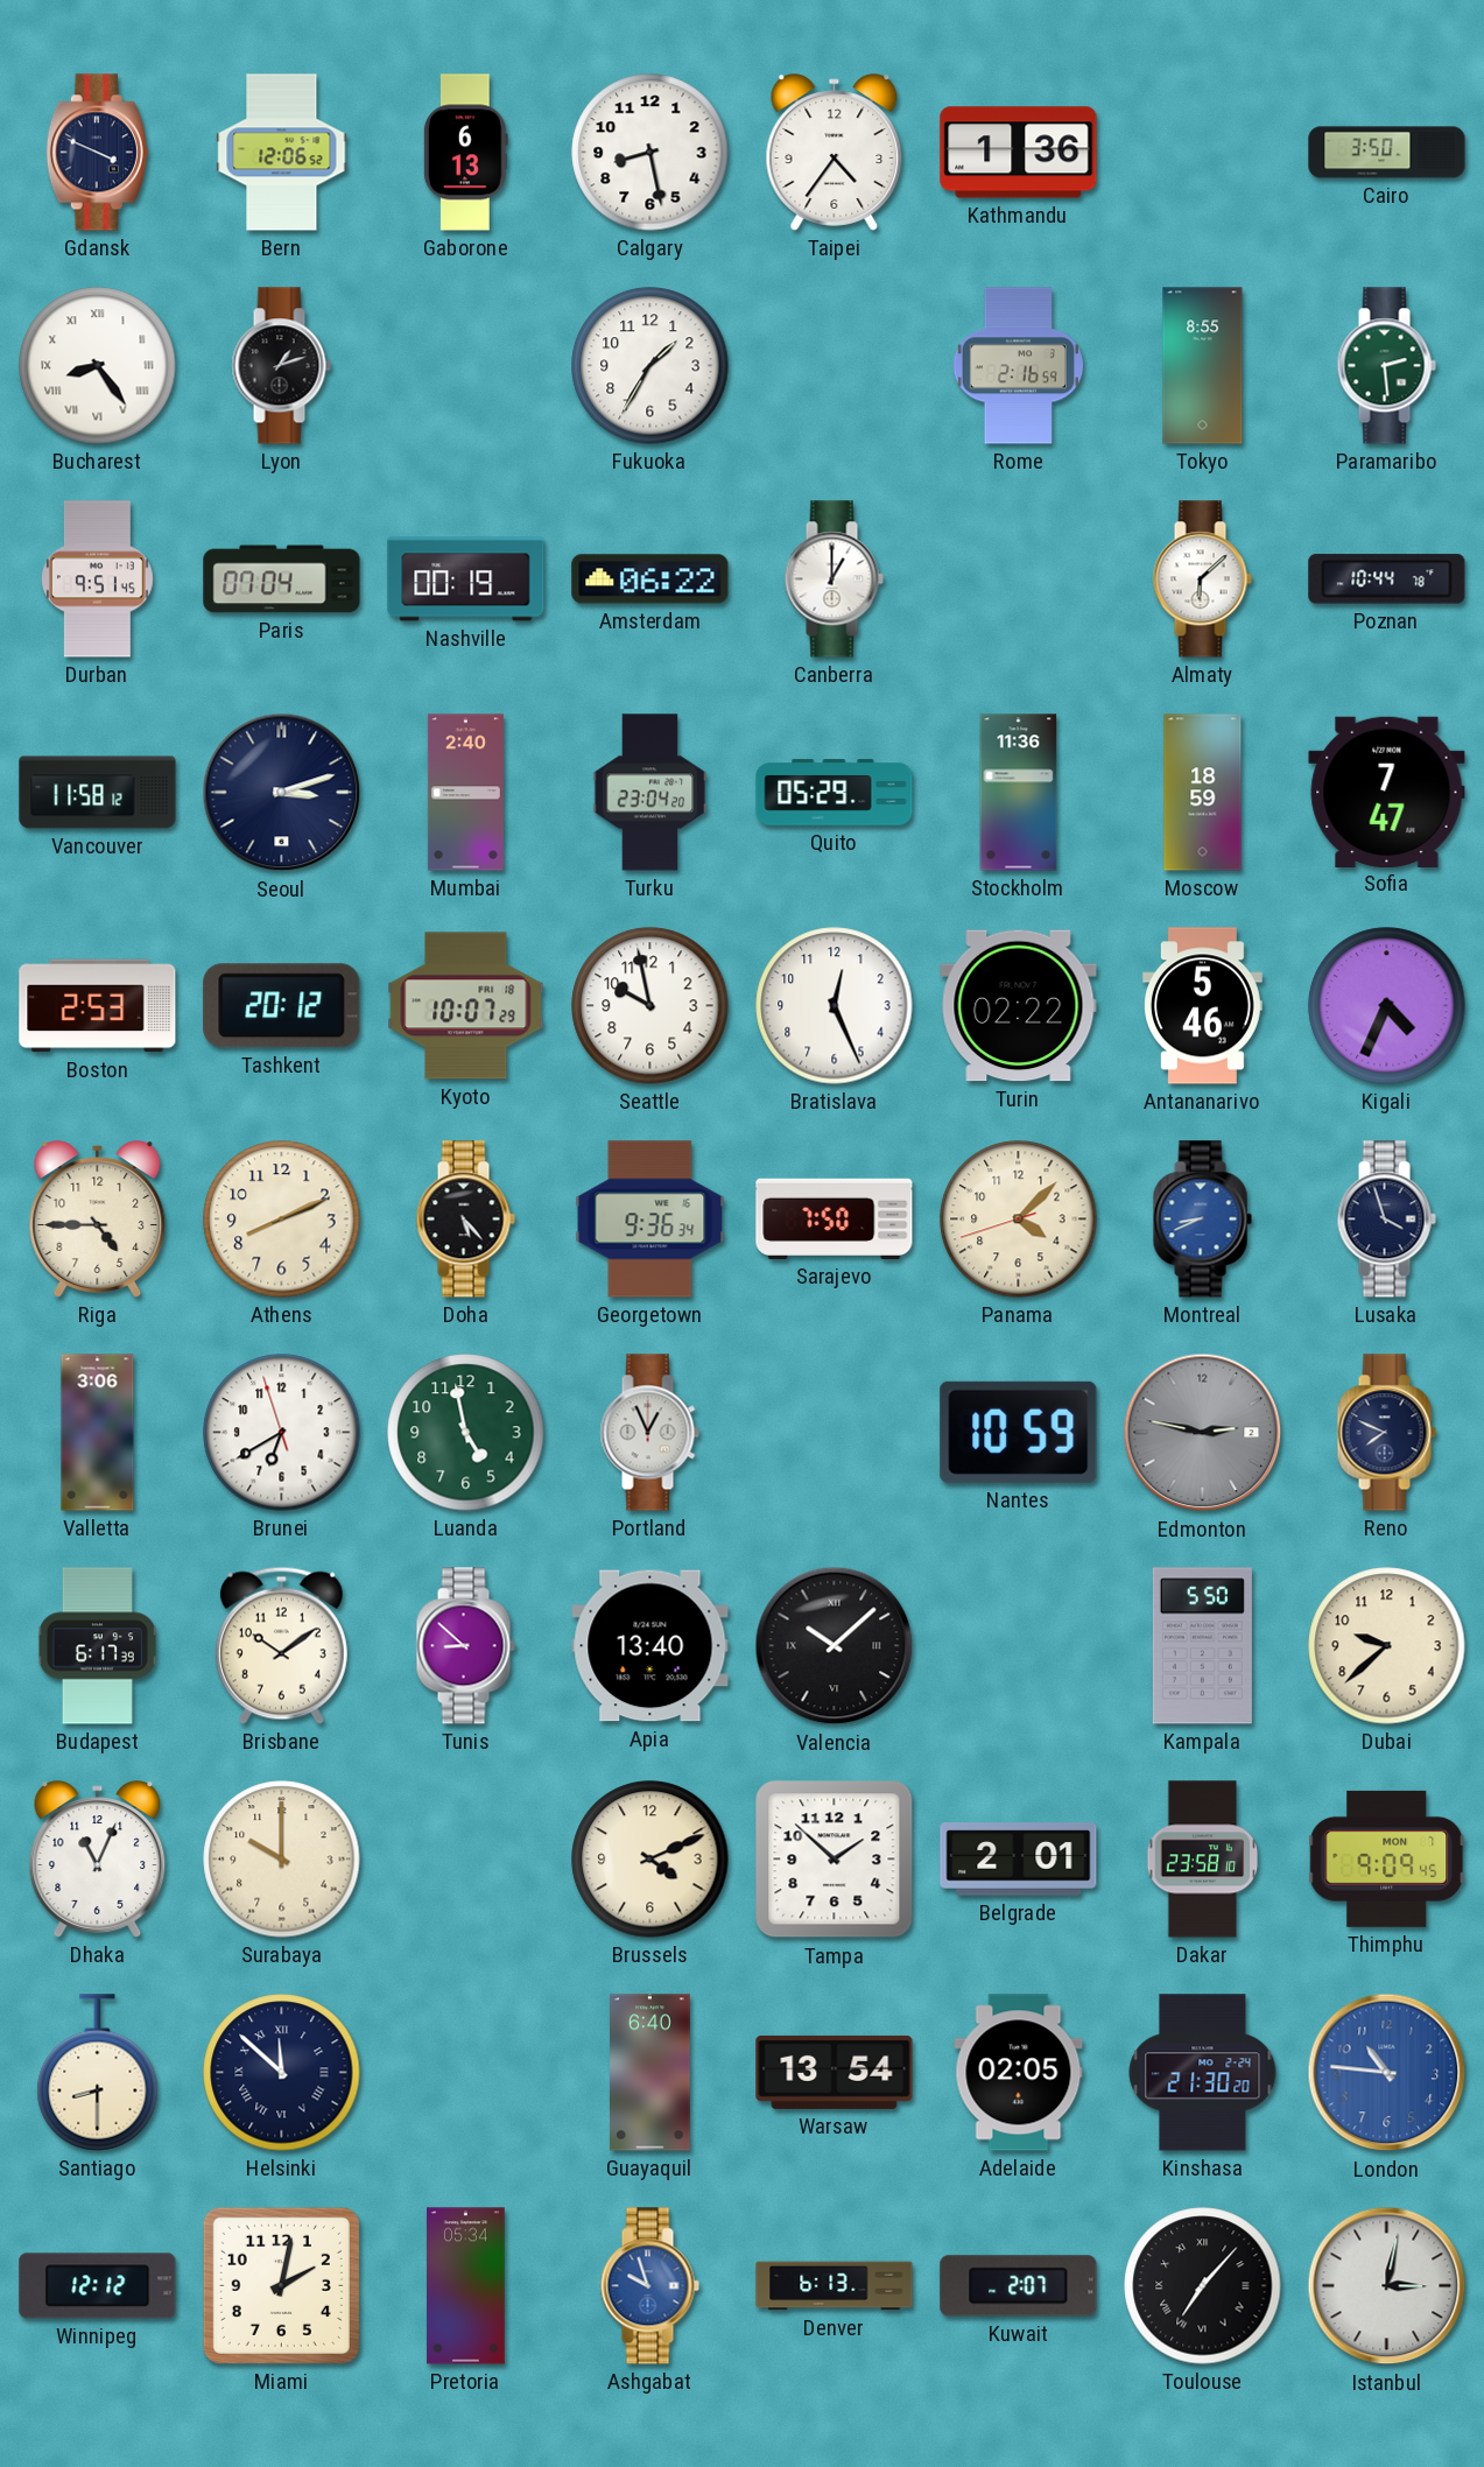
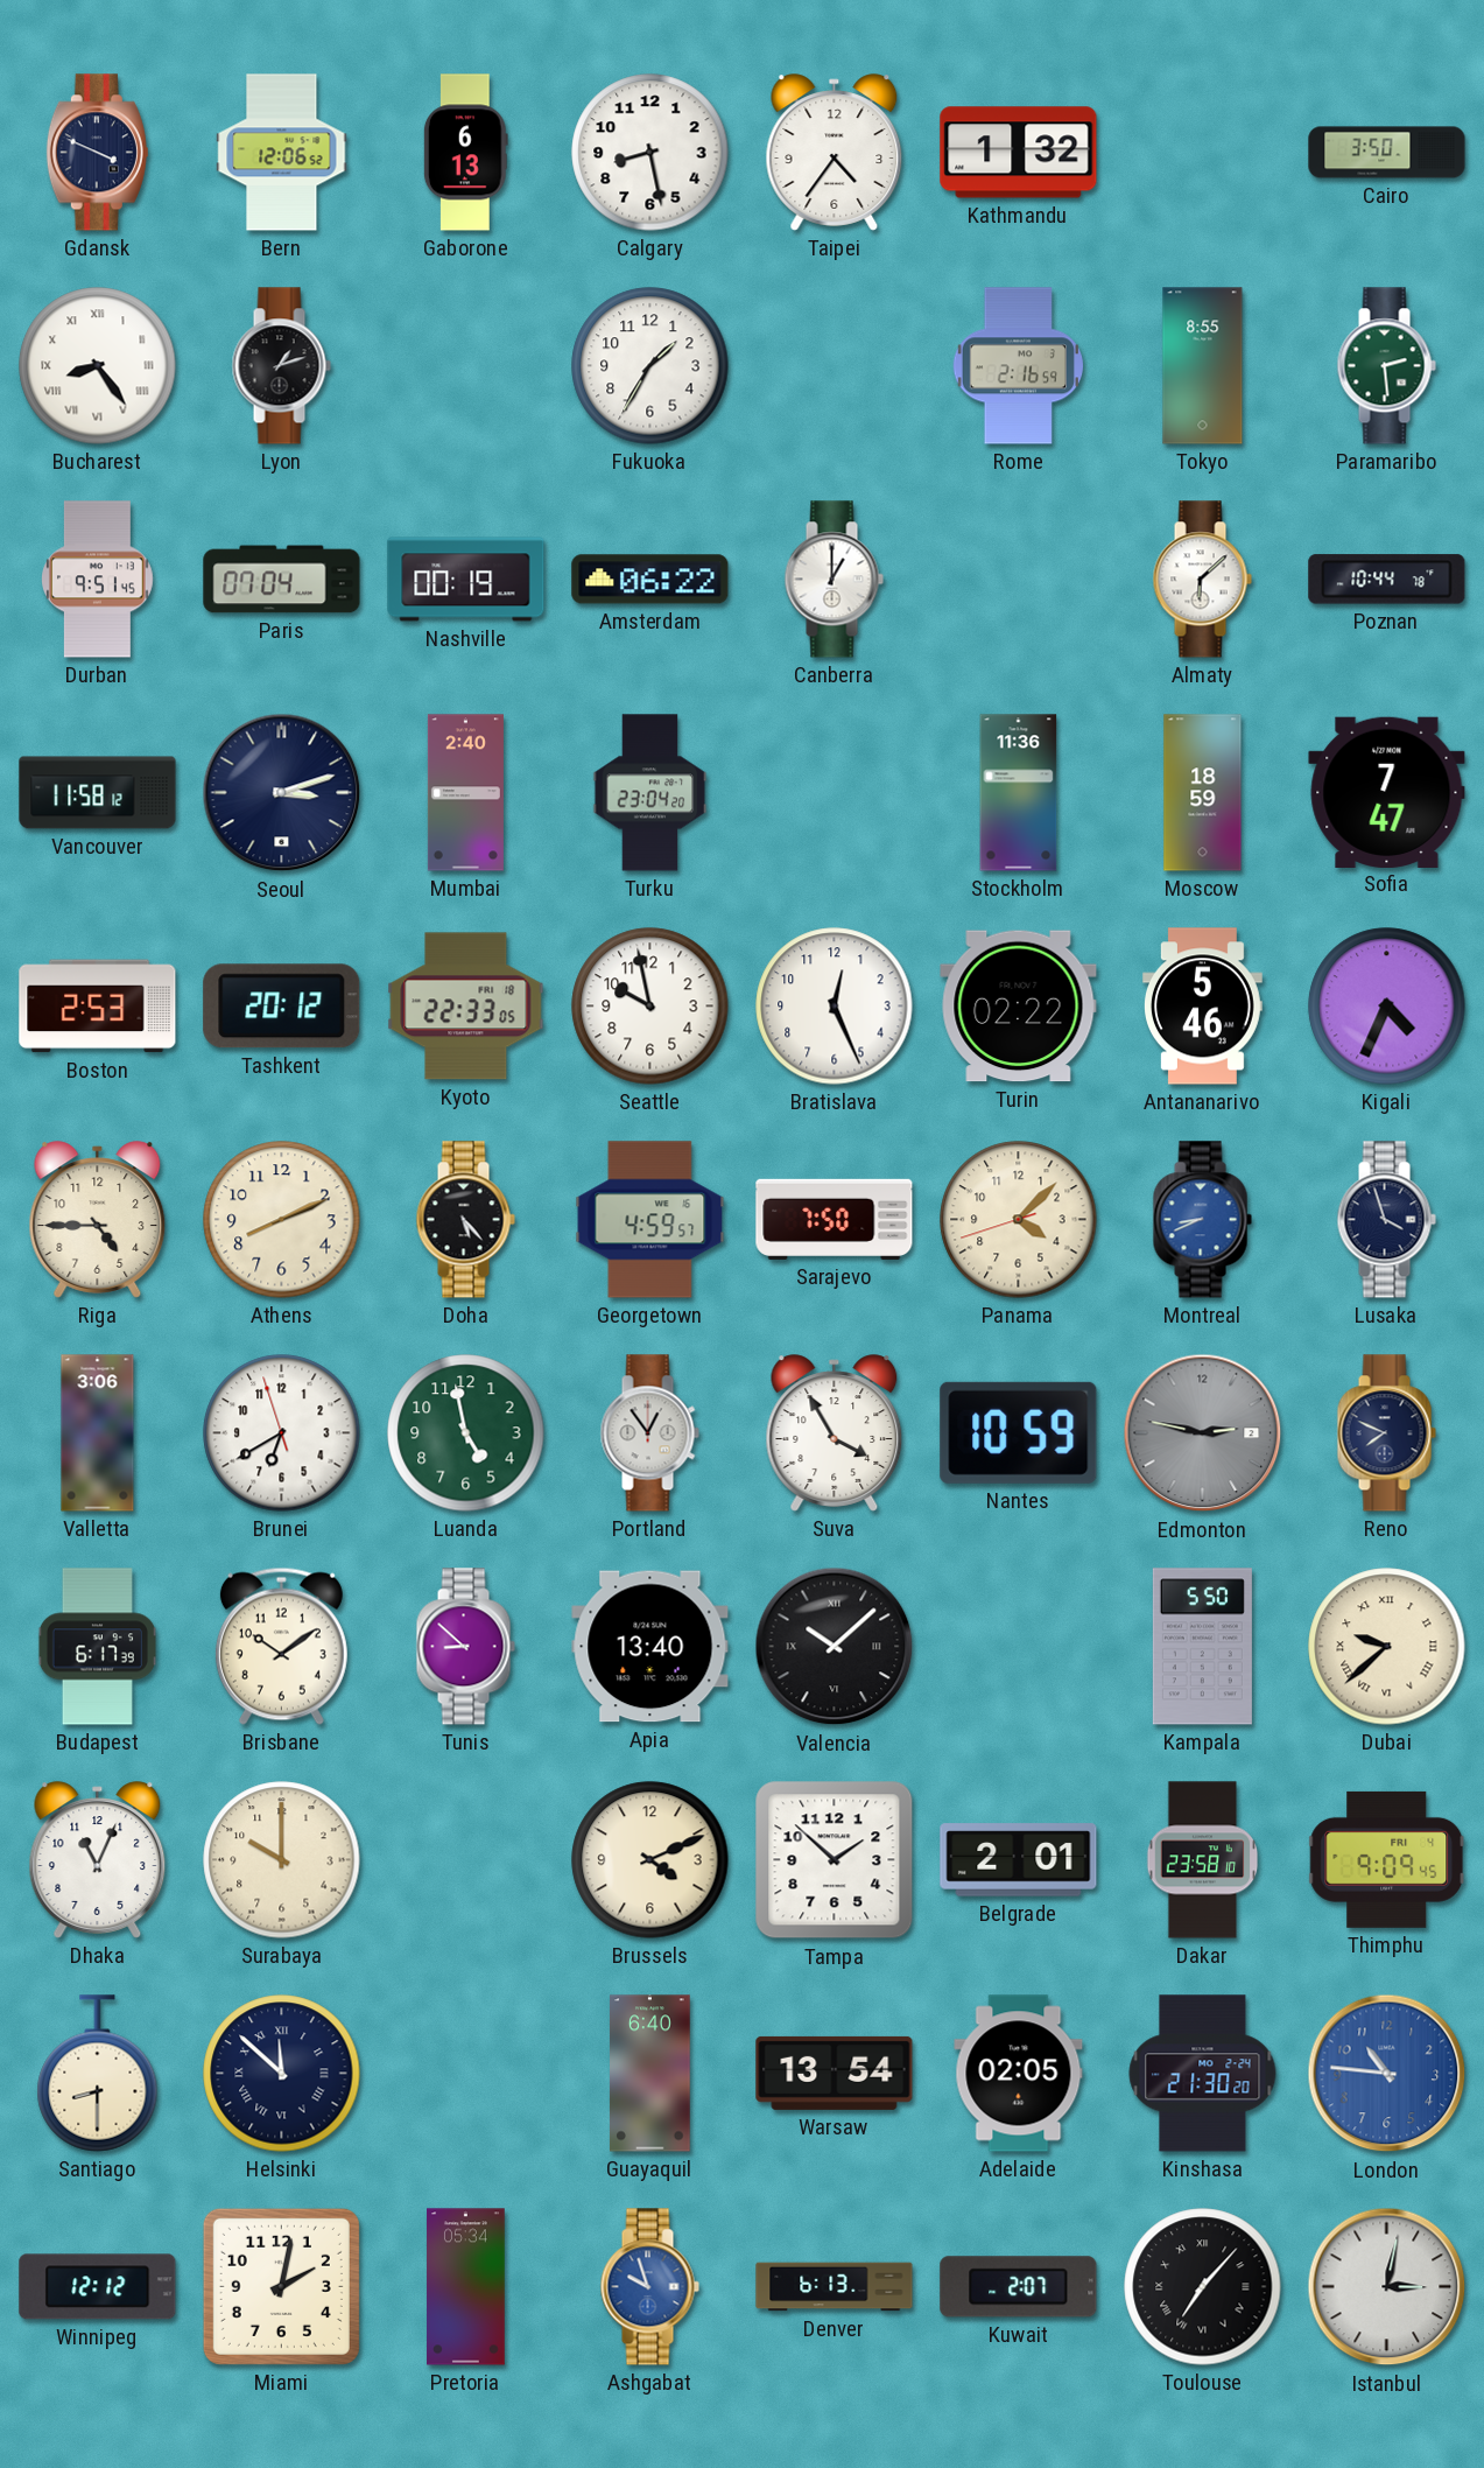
Kathmandu: 1:36 -> 1:32
Quito: 05:29 -> none
Kyoto: 10:07 -> 22:33
Georgetown: 9:36 -> 4:59
Portland: 12:56 -> 12:54
Suva: none -> 3:55
Dubai numerals: Arabic -> Roman
Thimphu date: MON 7 -> FRI 4
